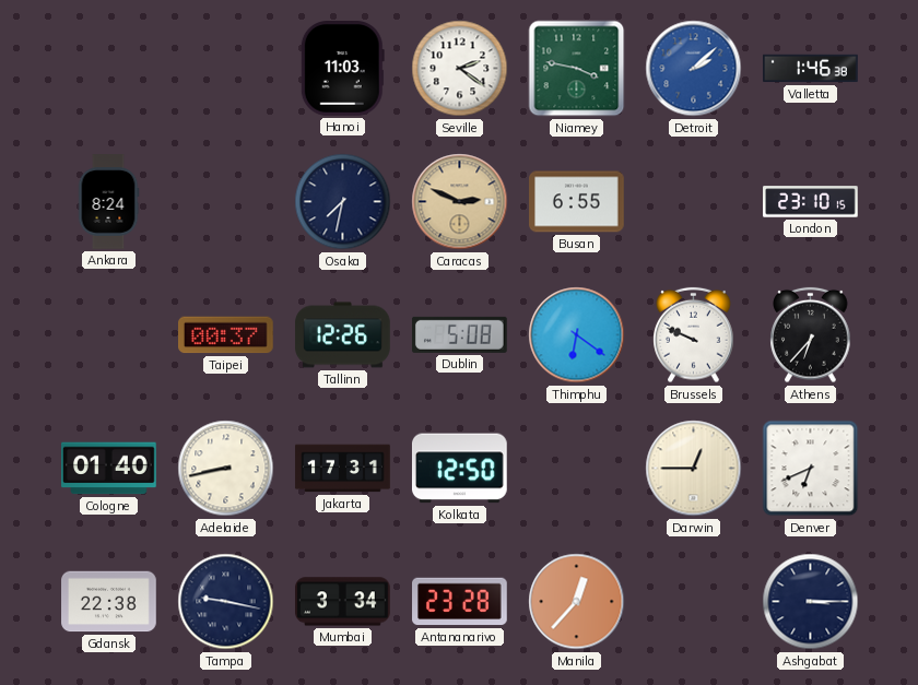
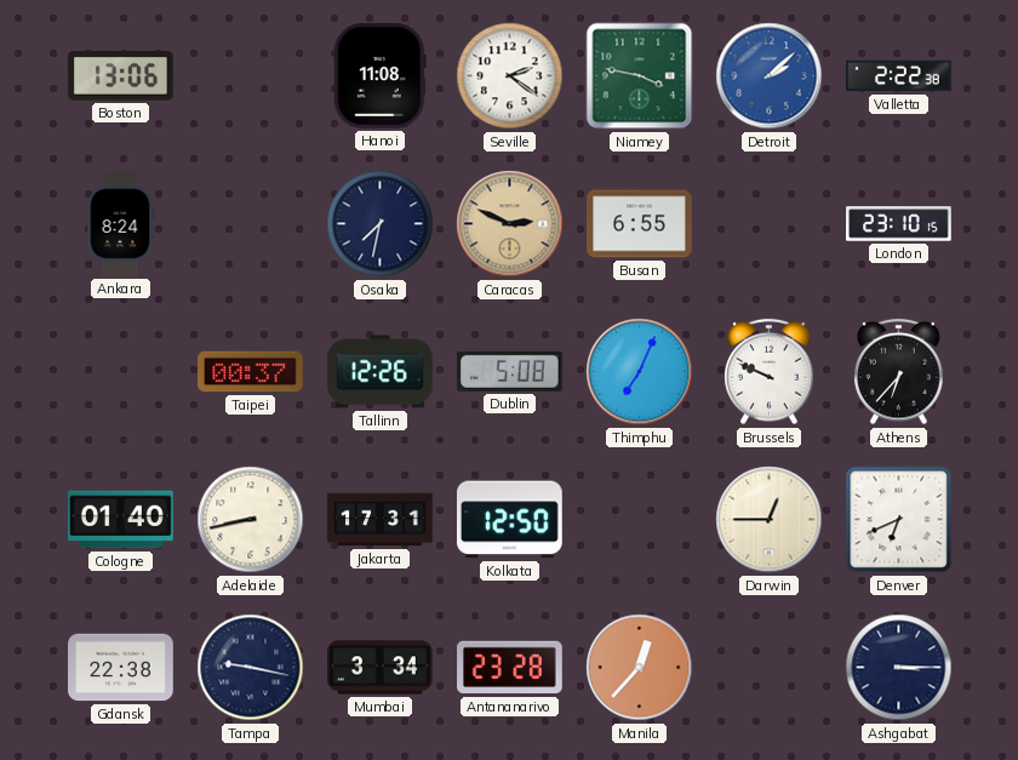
Boston: none -> 13:06
Hanoi: 11:03 -> 11:08
Valletta: 1:46 -> 2:22
Thimphu: 6:21 -> 7:04
